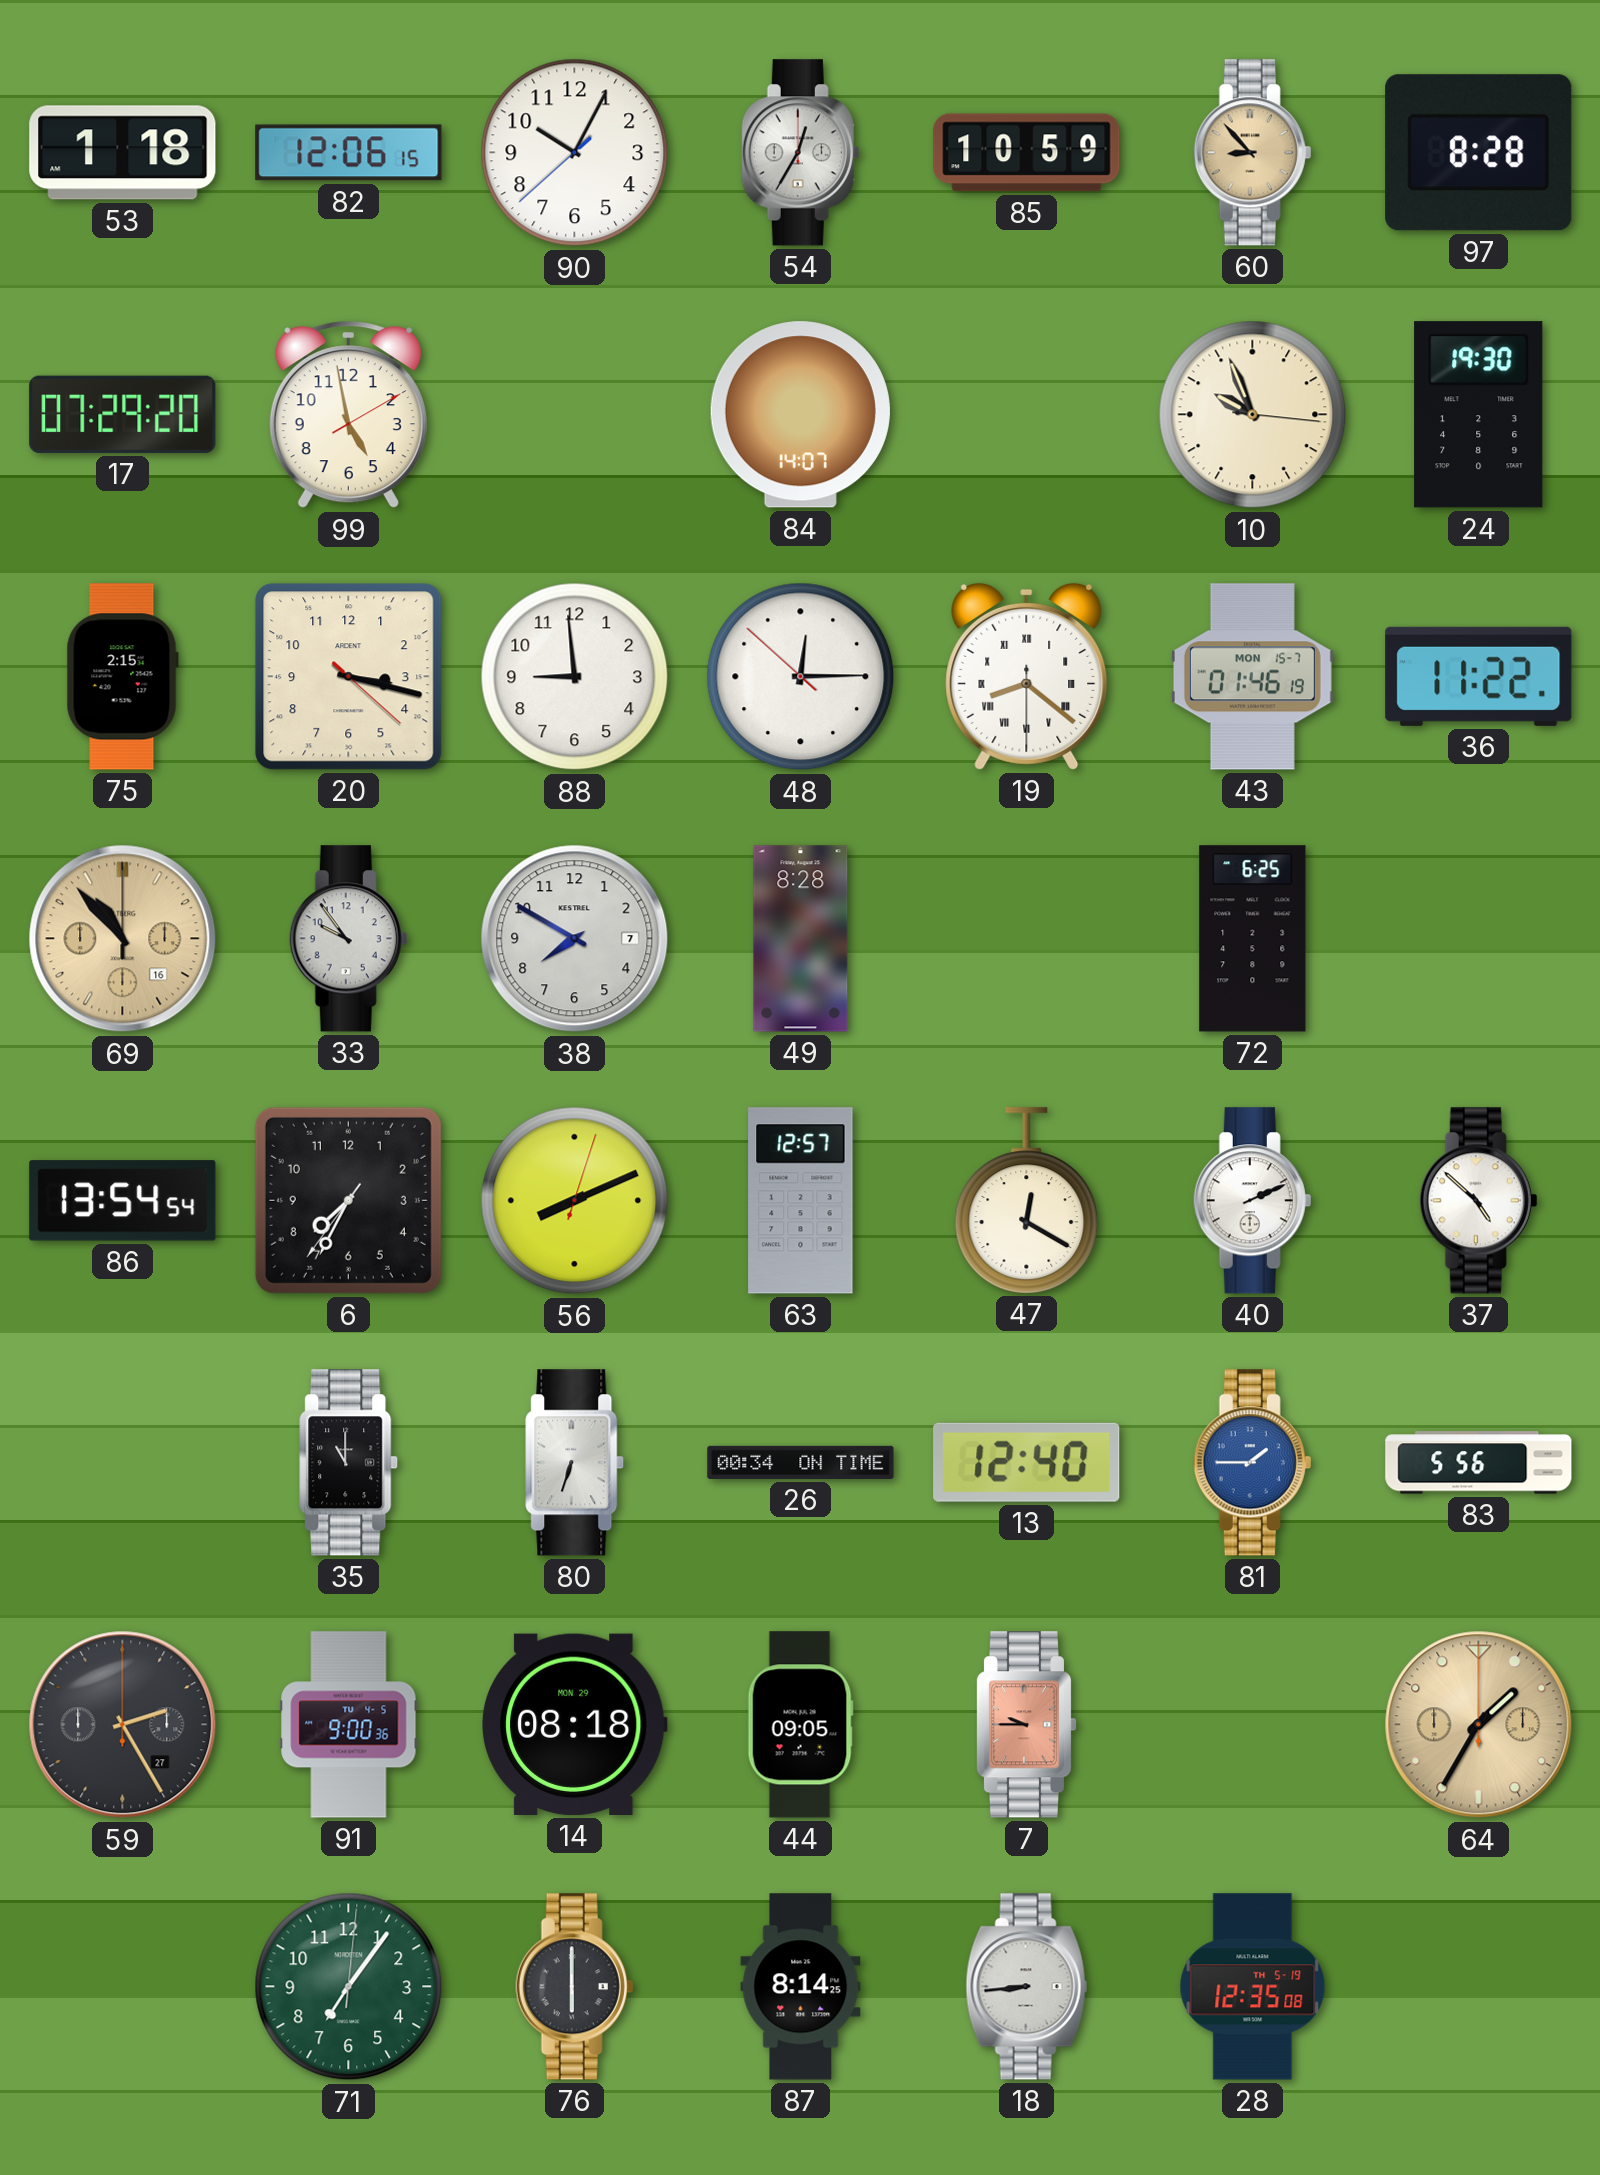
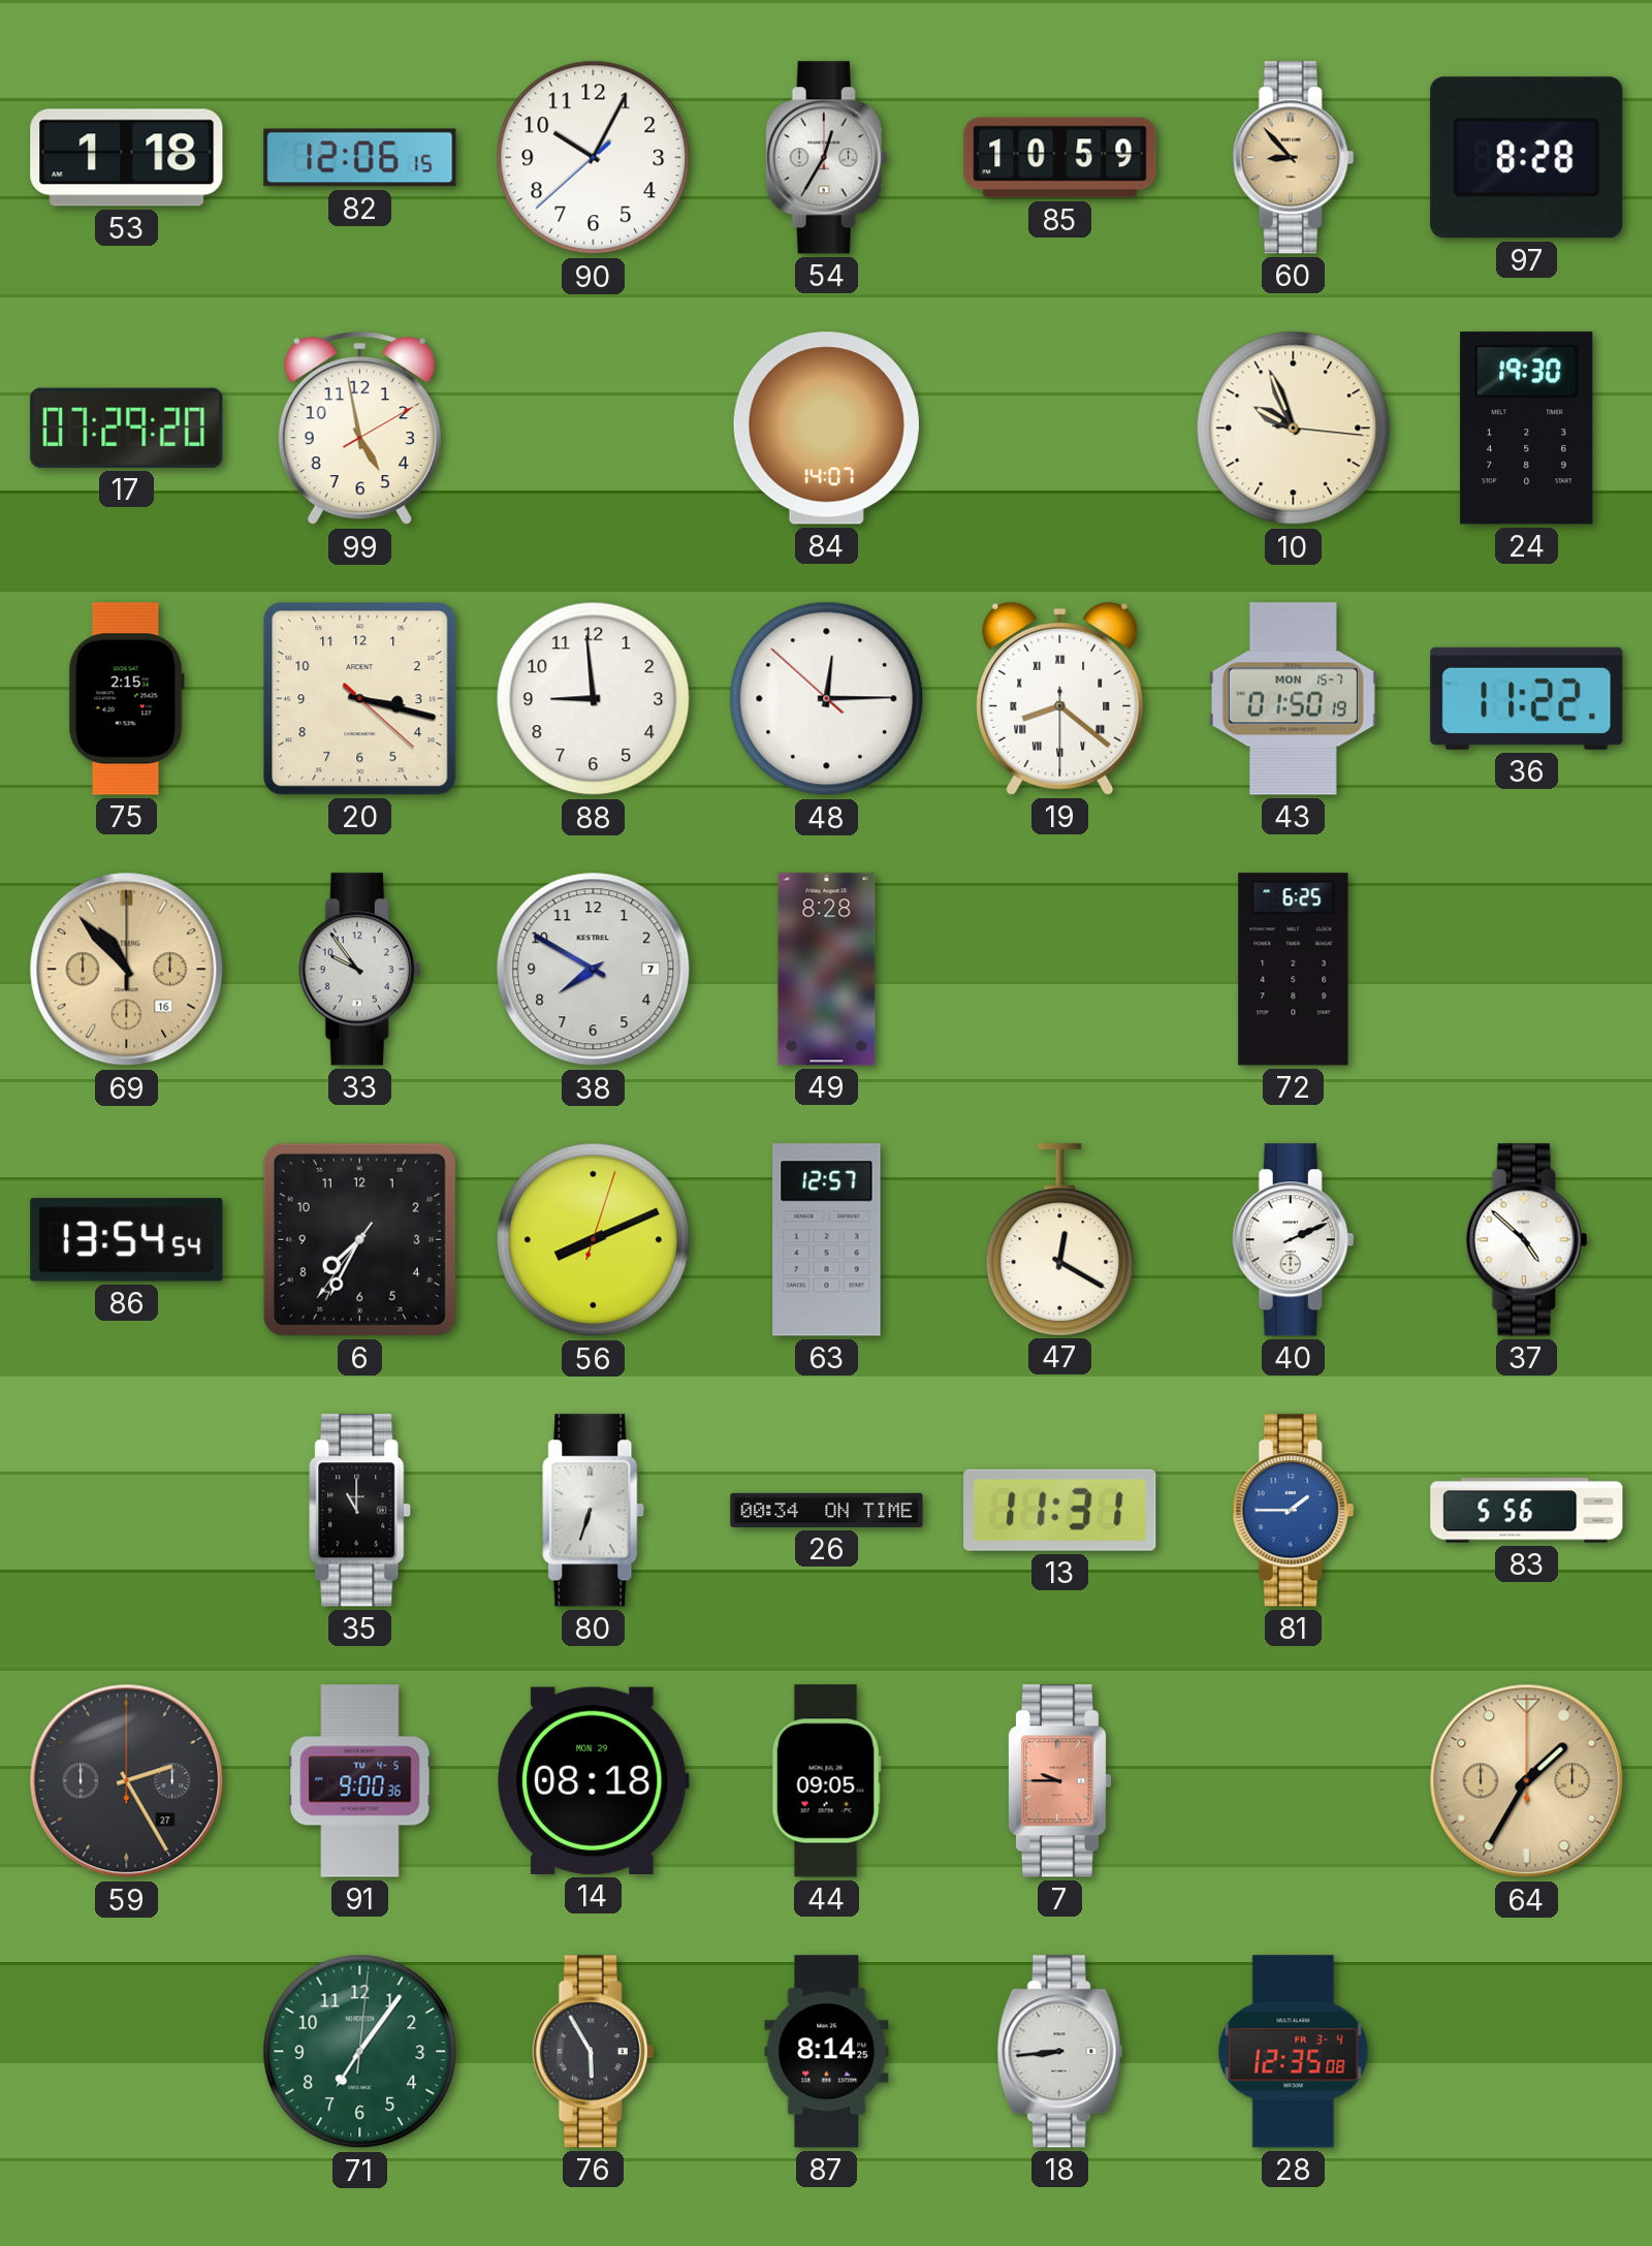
43: 01:46 -> 01:50
13: 12:40 -> 11:31
76: 6:00 -> 5:55
28 date: TH 5-19 -> FR 3-4
